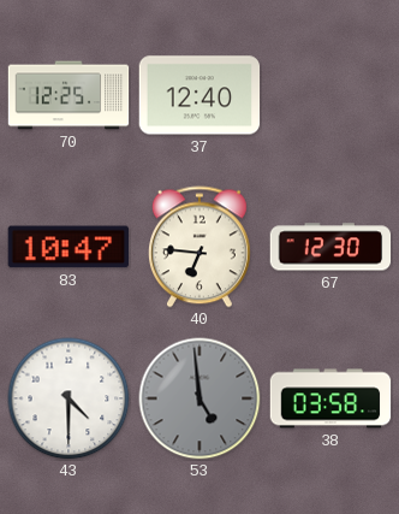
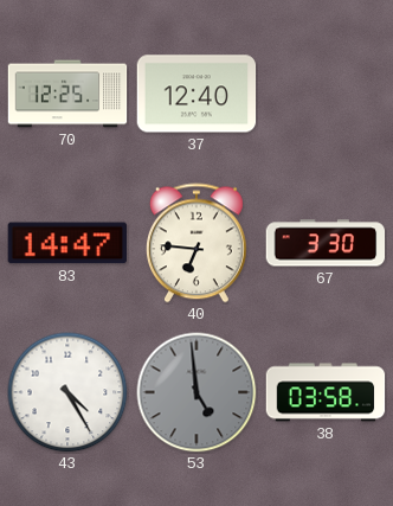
83: 10:47 -> 14:47
67: 12:30 -> 3:30
43: 4:30 -> 4:25
